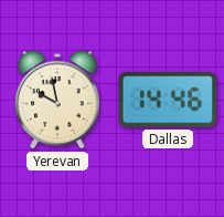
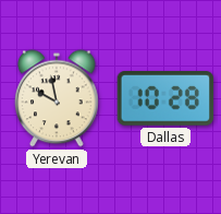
Dallas: 14:46 -> 10:28
